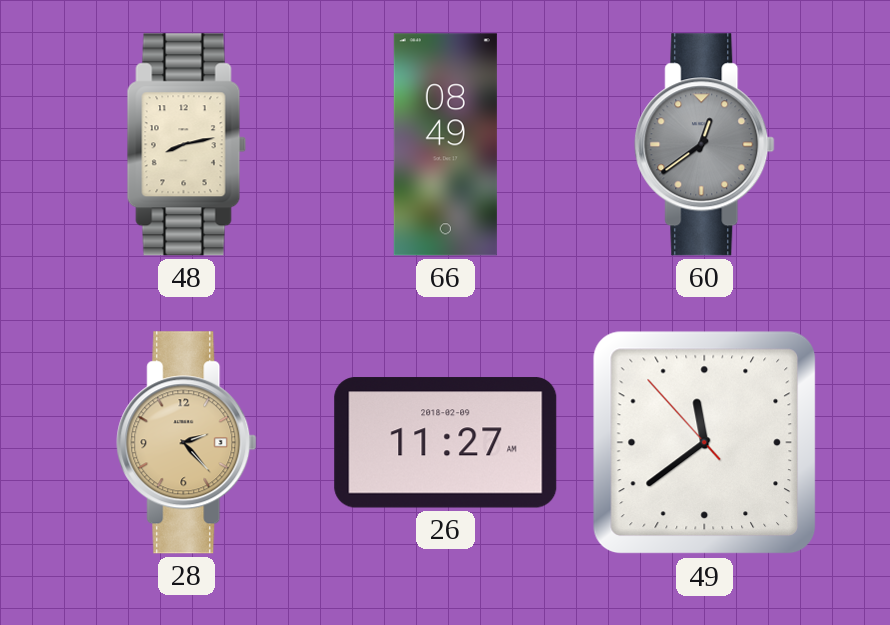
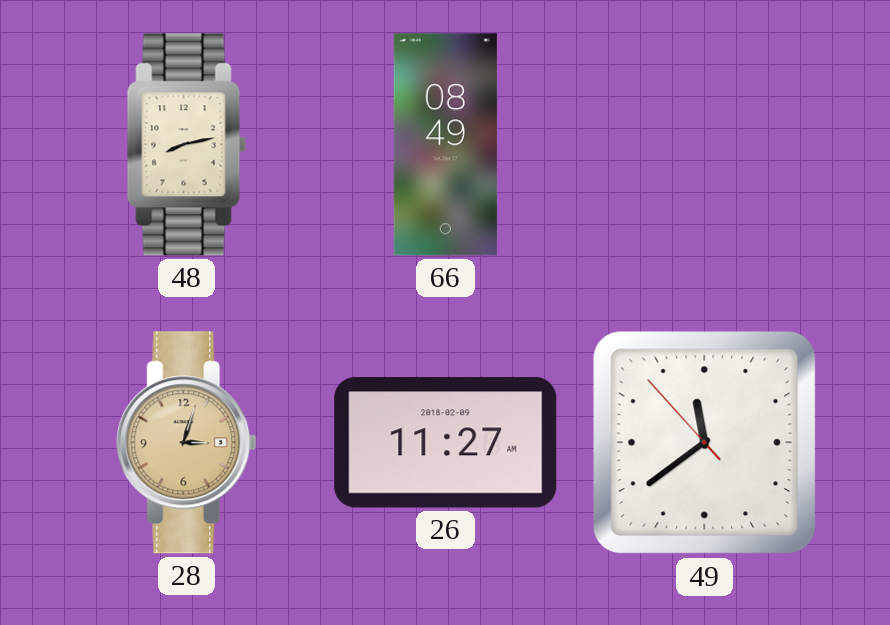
60: 12:39 -> none
28: 2:23 -> 3:03
